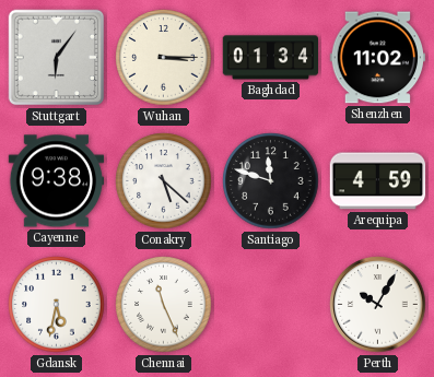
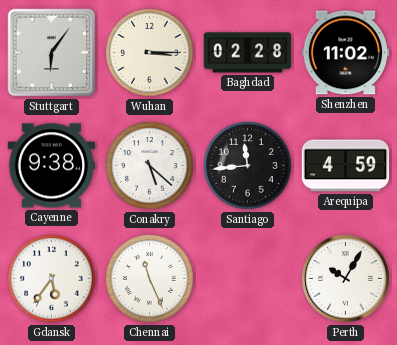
Baghdad: 01:34 -> 02:28
Santiago: 11:48 -> 11:44
Gdansk: 5:32 -> 5:36
